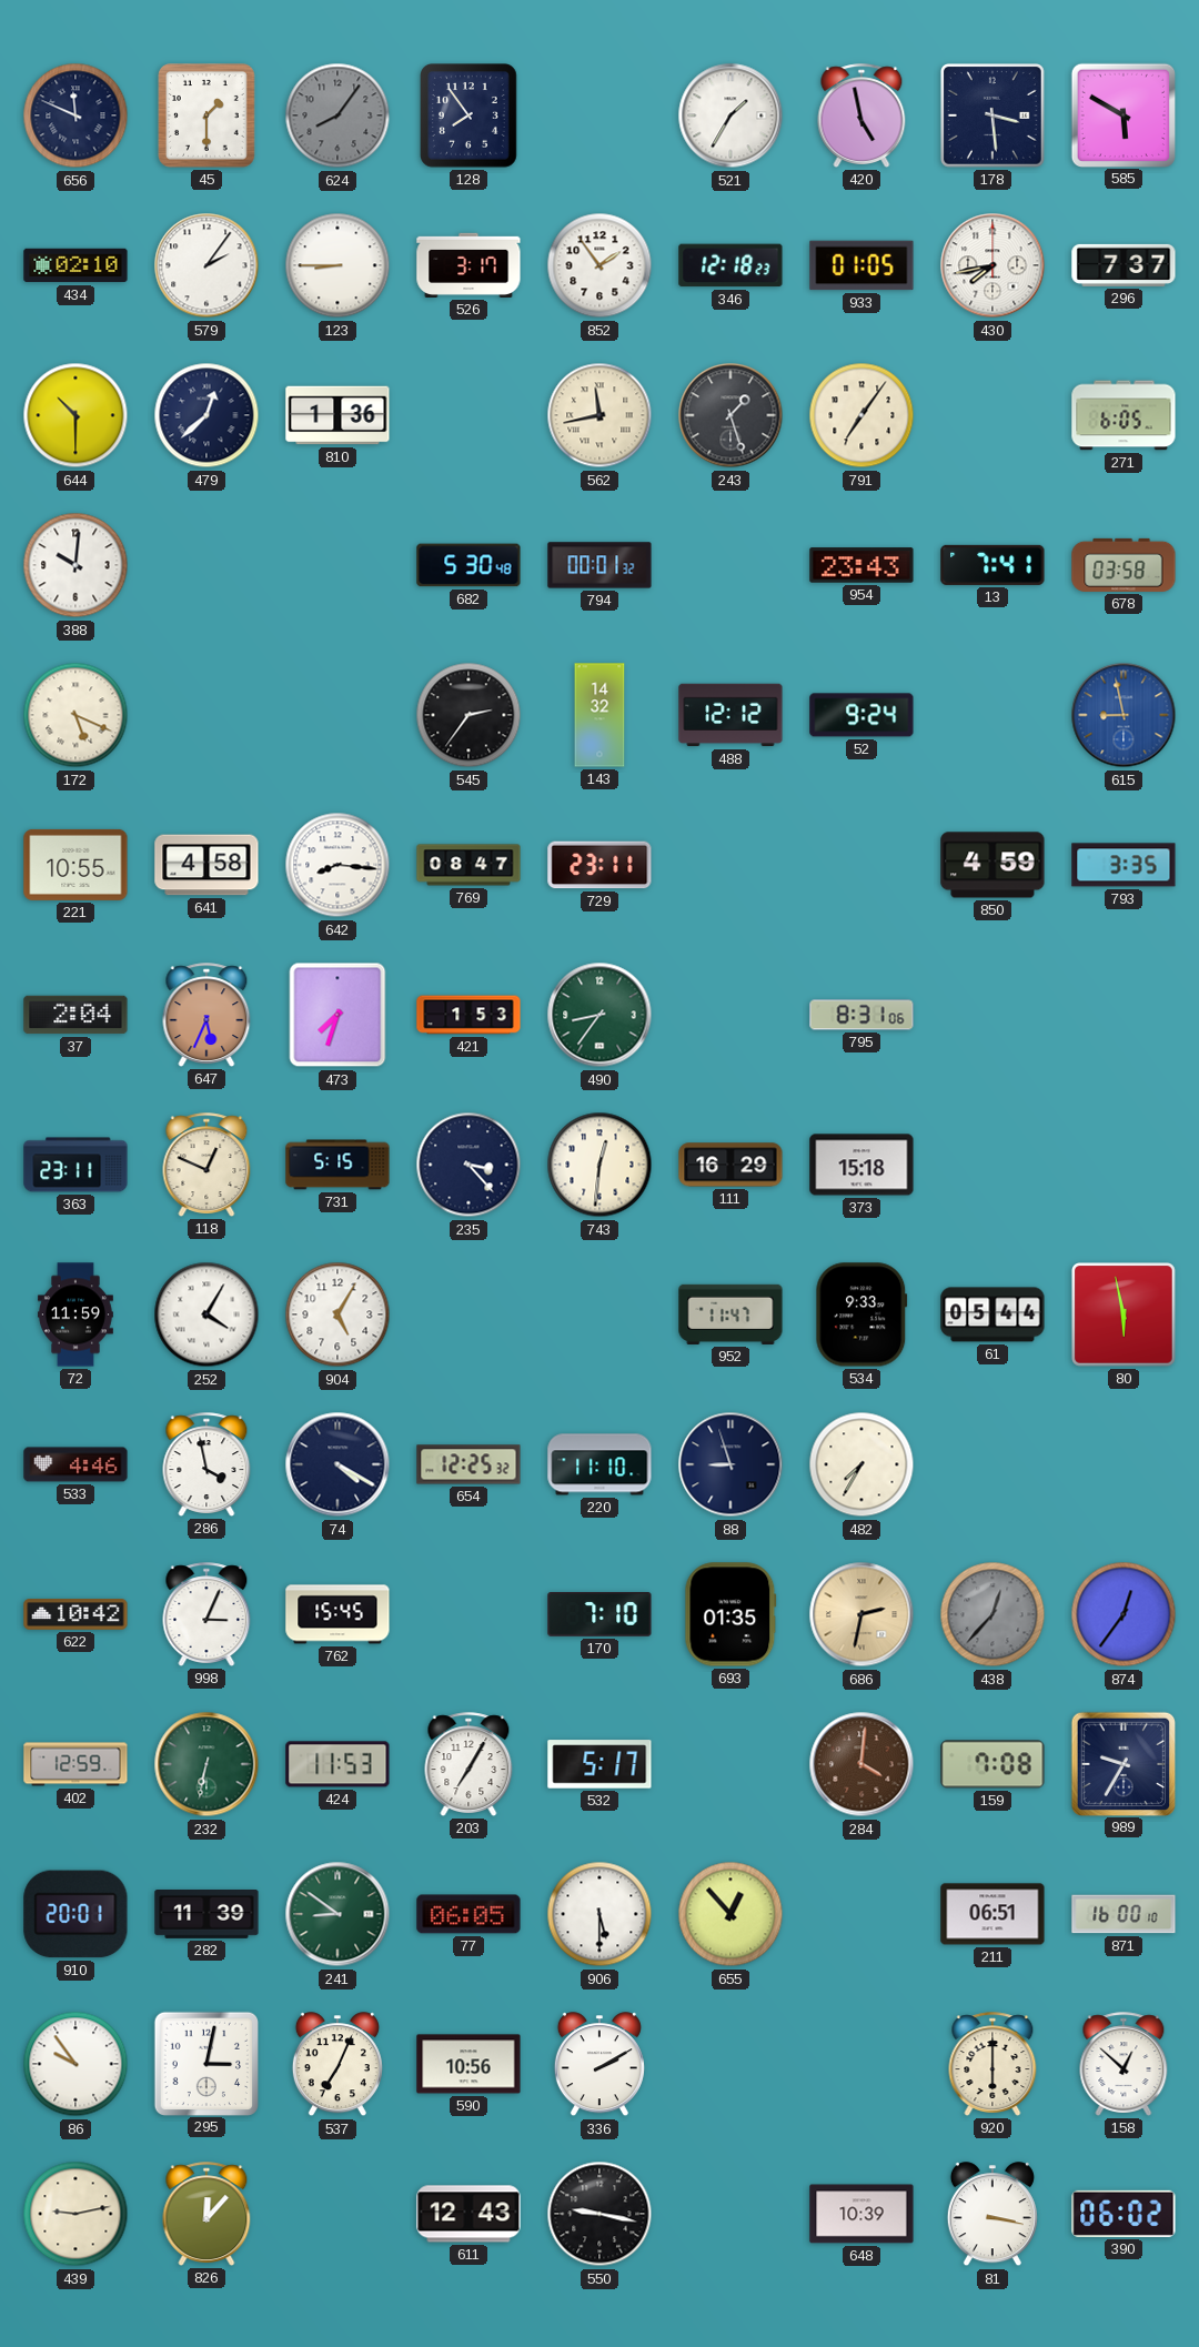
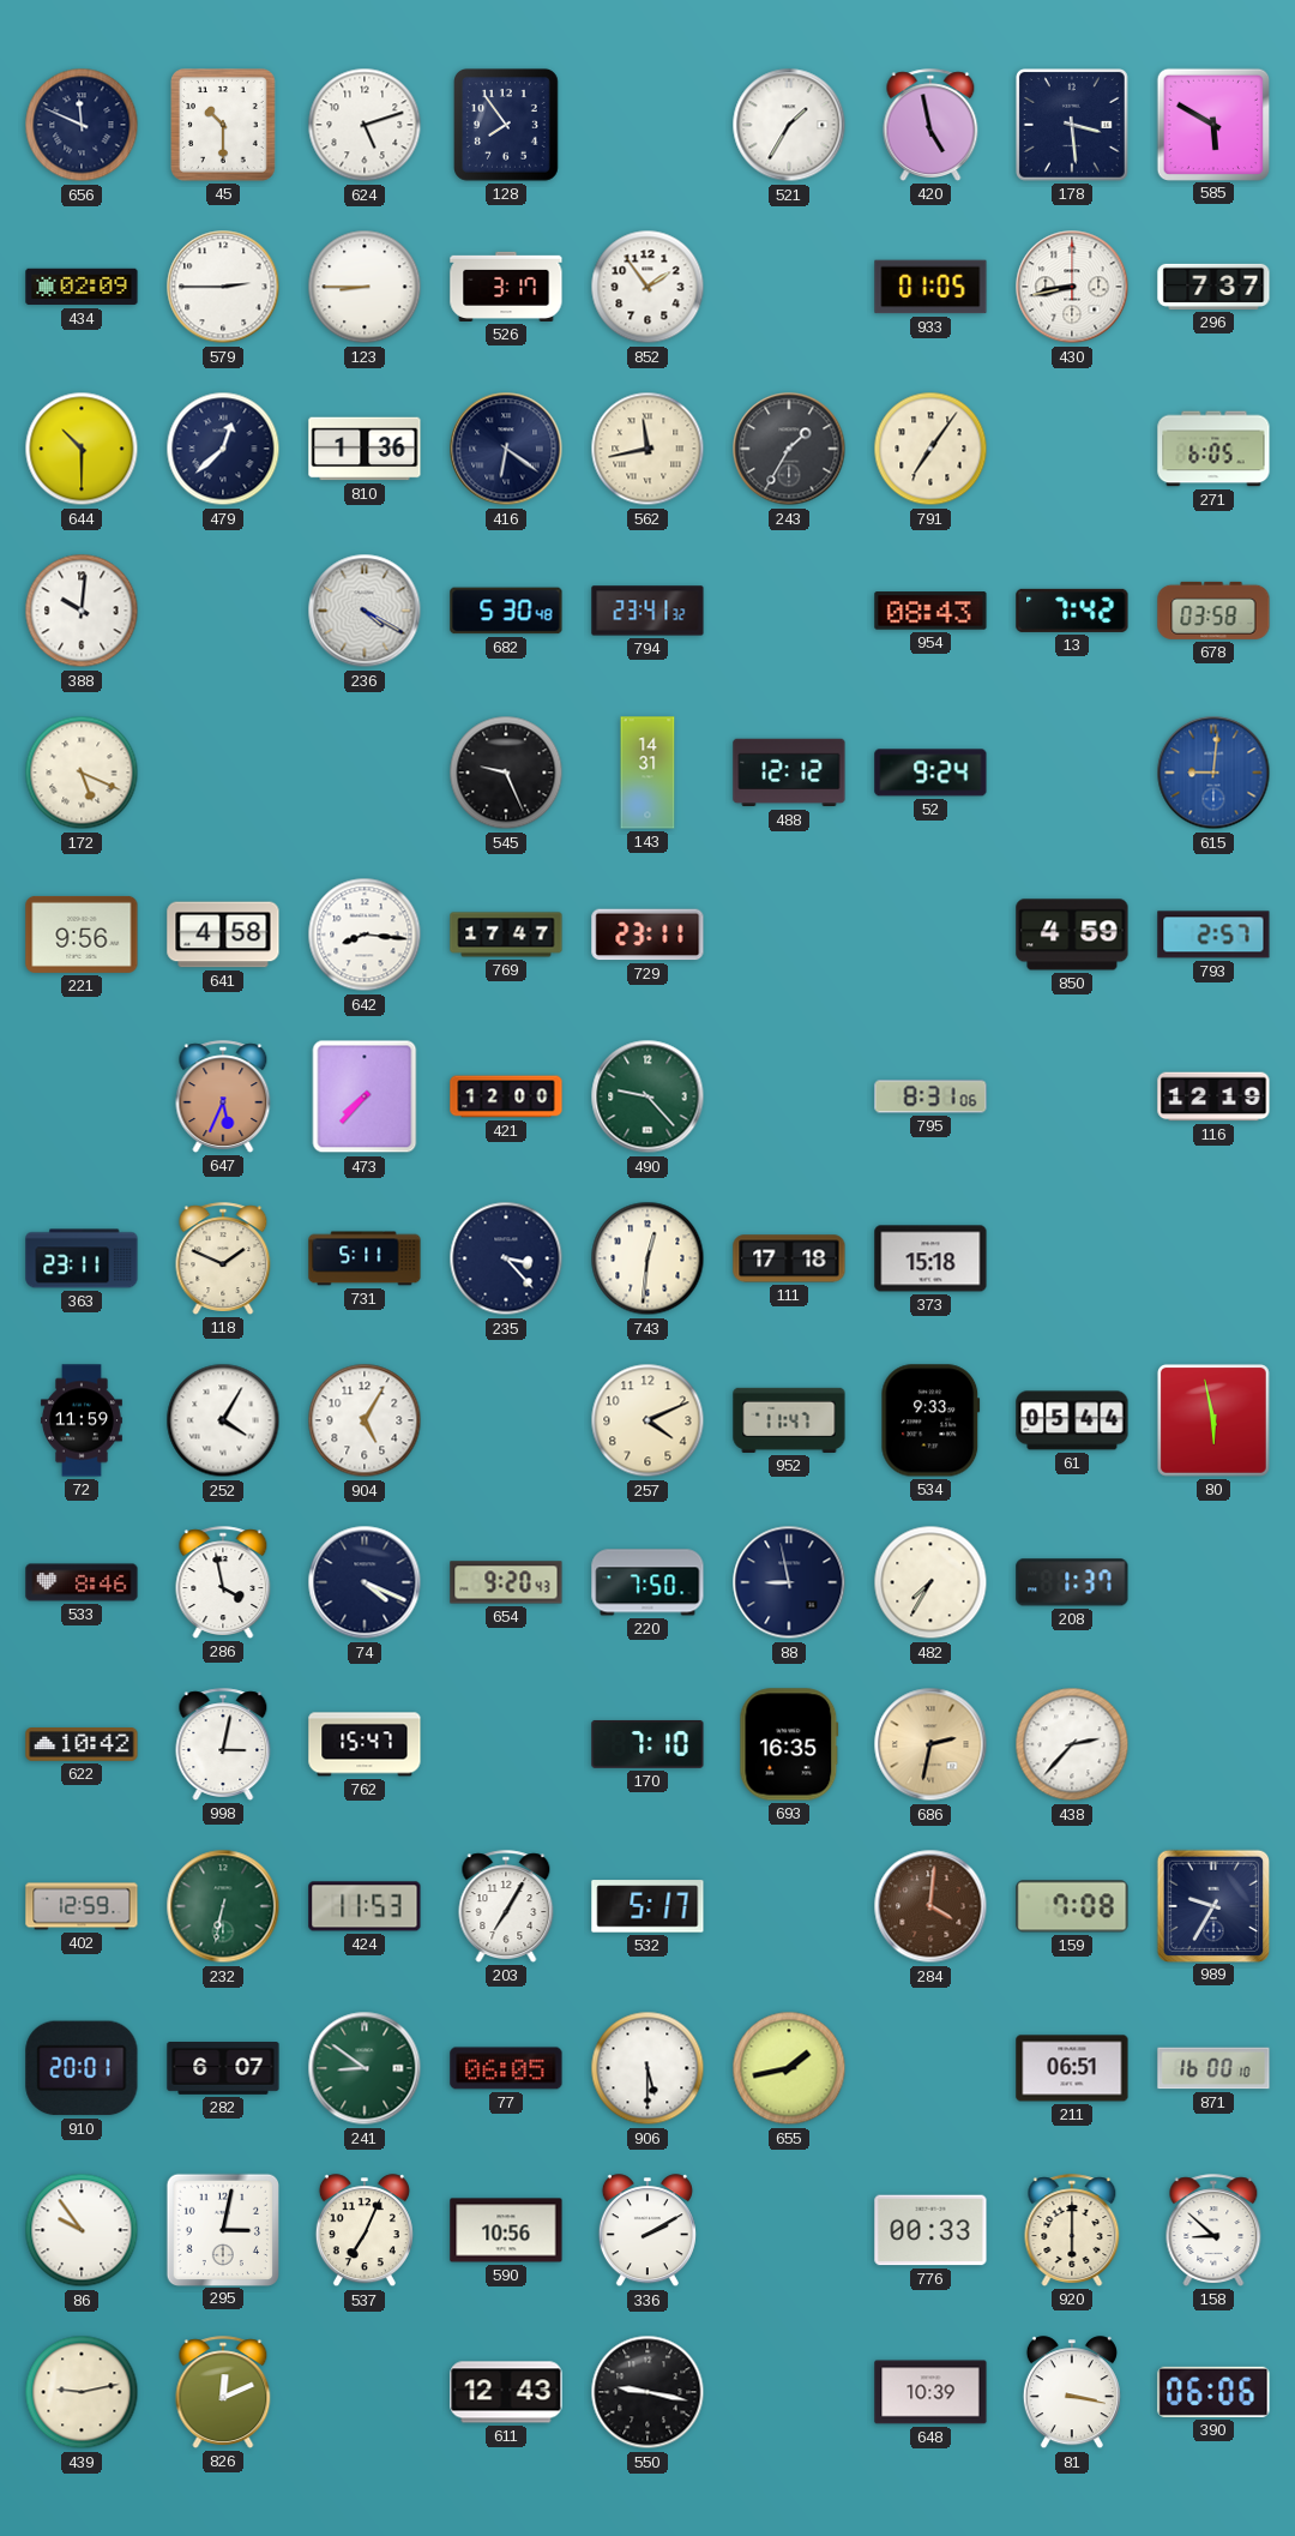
45: 1:30 -> 10:30
624: 8:06 -> 5:12
624 dial: grey -> white
434: 02:10 -> 02:09
579: 2:06 -> 2:45
346: 12:18 -> none
430: 7:43 -> 8:43
416: none -> 6:21
243: 1:27 -> 1:35
236: none -> 4:20
794: 00:01 -> 23:41
954: 23:43 -> 08:43
13: 7:41 -> 7:42
545: 2:36 -> 9:26
143: 14:32 -> 14:31
615: 8:58 -> 9:01
221: 10:55 -> 9:56
769: 08:47 -> 17:47
793: 3:35 -> 2:57
37: 2:04 -> none
473: 7:33 -> 7:37
421: 1:53 -> 12:00
490: 8:36 -> 9:23
116: none -> 12:19
118: 12:49 -> 1:49
731: 5:15 -> 5:11
111: 16:29 -> 17:18
257: none -> 4:11
533: 4:46 -> 8:46
74: 4:20 -> 4:19
654: 12:25 -> 9:20
220: 11:10 -> 7:50
88: 8:57 -> 8:58
208: none -> 1:37
998: 3:04 -> 3:02
762: 15:45 -> 15:47
693: 01:35 -> 16:35
438: 12:37 -> 2:37
438 dial: grey -> white
874: 12:36 -> none
282: 11:39 -> 6:07
655: 12:53 -> 1:43
776: none -> 00:33
158: 12:52 -> 8:52
826: 12:07 -> 12:11
390: 06:02 -> 06:06
